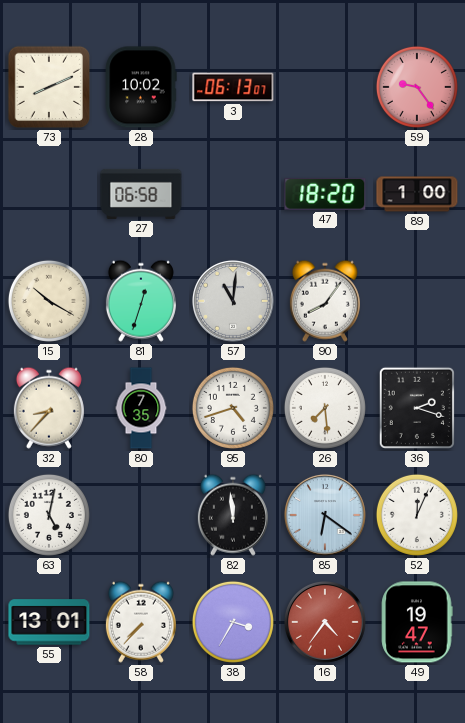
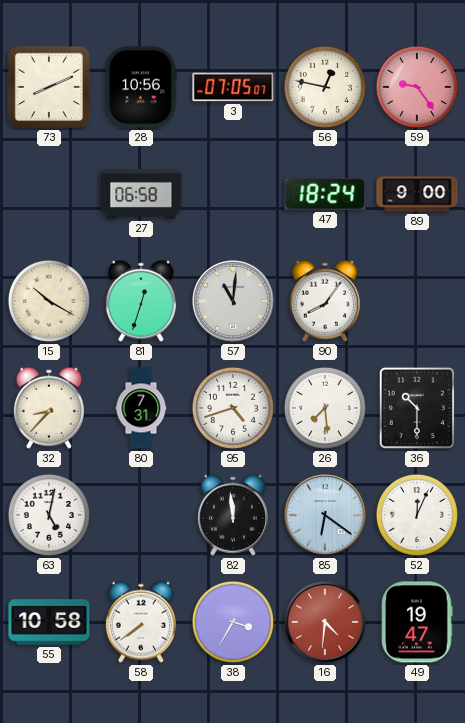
28: 10:02 -> 10:56
3: 06:13 -> 07:05
56: none -> 12:47
47: 18:20 -> 18:24
89: 1:00 -> 9:00
80: 7:35 -> 7:31
36: 2:18 -> 10:30
55: 13:01 -> 10:58
58: 7:37 -> 7:39
16: 4:36 -> 4:31
